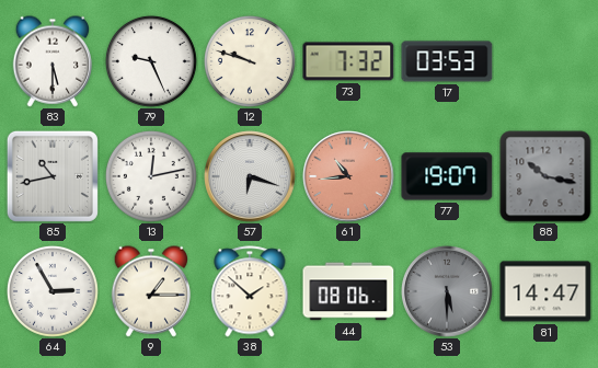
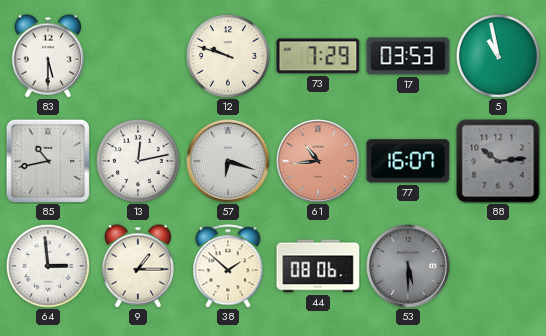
79: 9:26 -> none
73: 7:32 -> 7:29
5: none -> 10:58
77: 19:07 -> 16:07
88: 10:17 -> 10:14
64: 2:55 -> 2:59
81: 14:47 -> none
